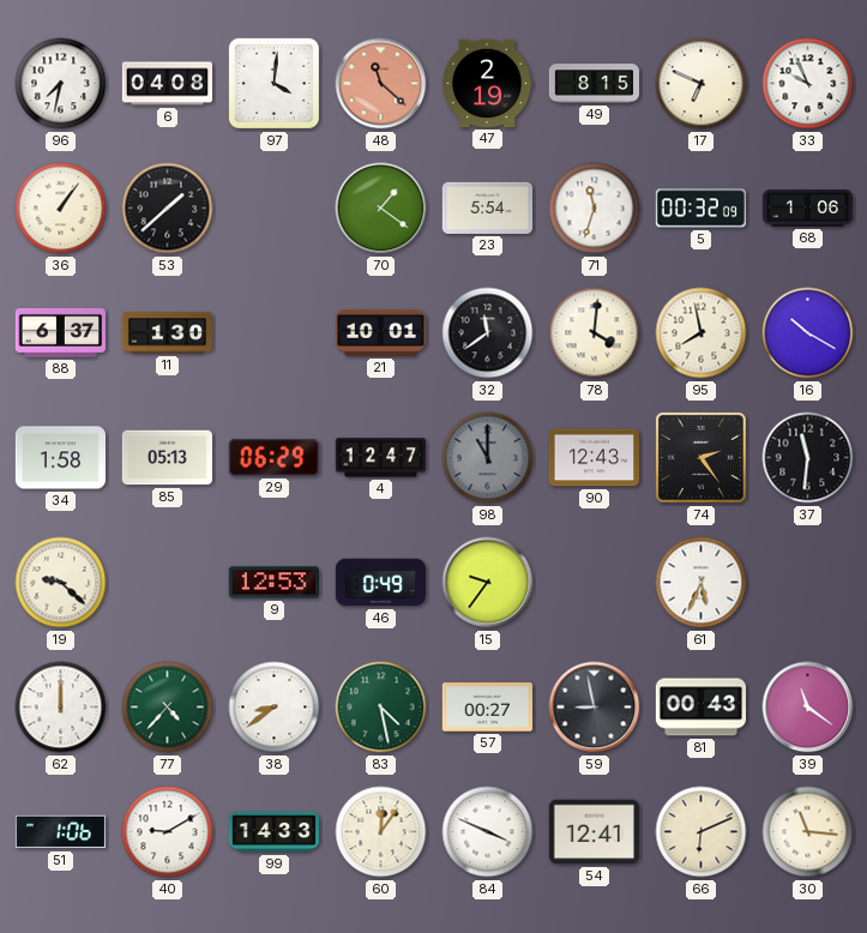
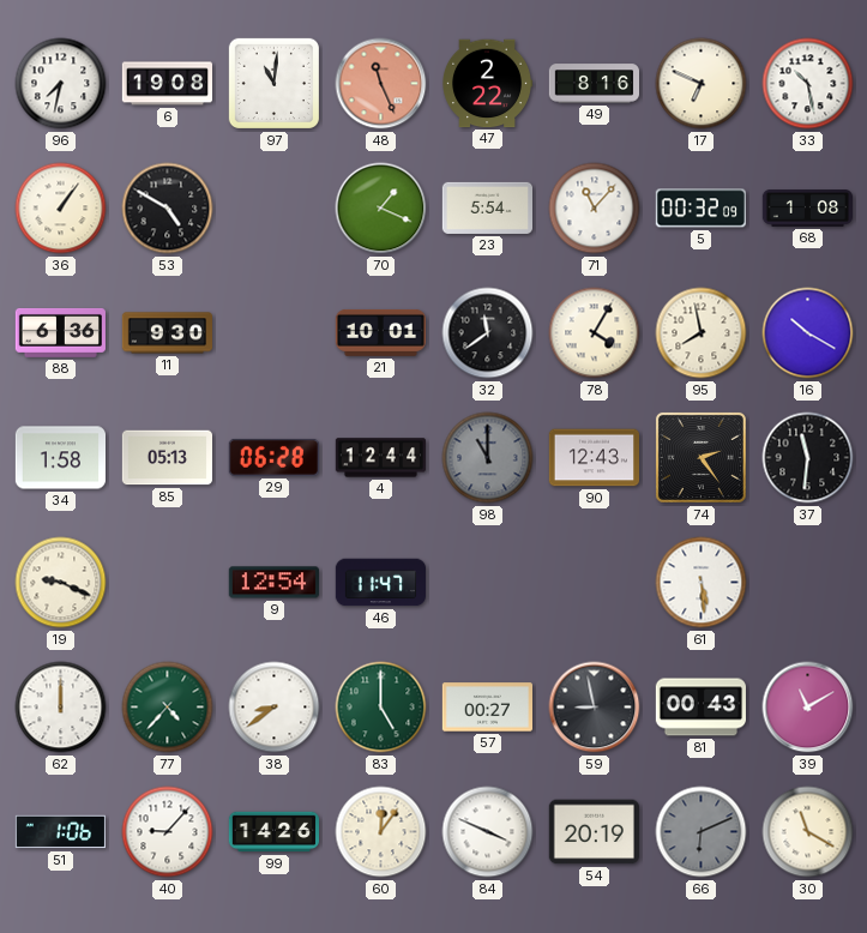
6: 04:08 -> 19:08
97: 4:01 -> 11:01
48: 11:22 -> 11:26
47: 2:19 -> 2:22
49: 8:15 -> 8:16
33: 9:56 -> 10:28
53: 1:38 -> 4:50
70: 1:21 -> 1:19
71: 11:33 -> 11:07
68: 1:06 -> 1:08
88: 6:37 -> 6:36
11: 1:30 -> 9:30
78: 4:01 -> 4:05
29: 06:29 -> 06:28
4: 12:47 -> 12:44
19: 9:22 -> 9:19
9: 12:53 -> 12:54
46: 0:49 -> 11:47
15: 9:36 -> none
61: 5:34 -> 5:29
83: 4:28 -> 5:00
39: 11:21 -> 11:10
40: 9:10 -> 9:07
99: 14:33 -> 14:26
54: 12:41 -> 20:19
66 dial: cream -> grey
30: 11:16 -> 11:20
